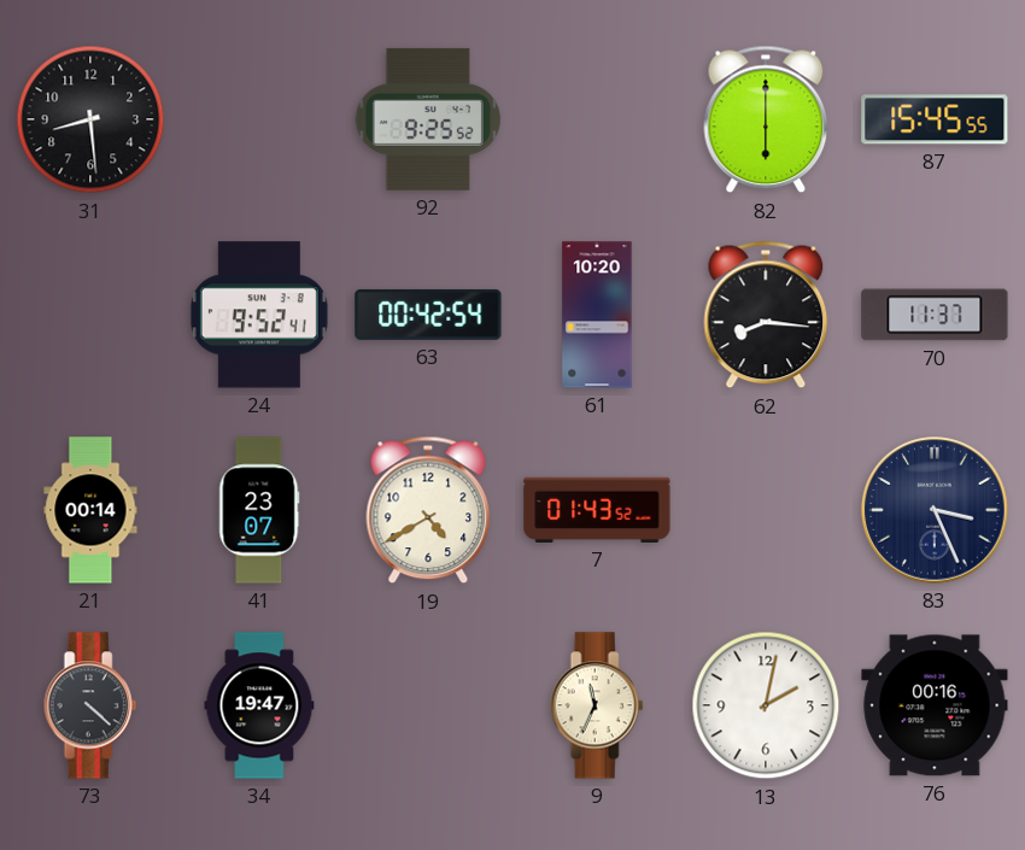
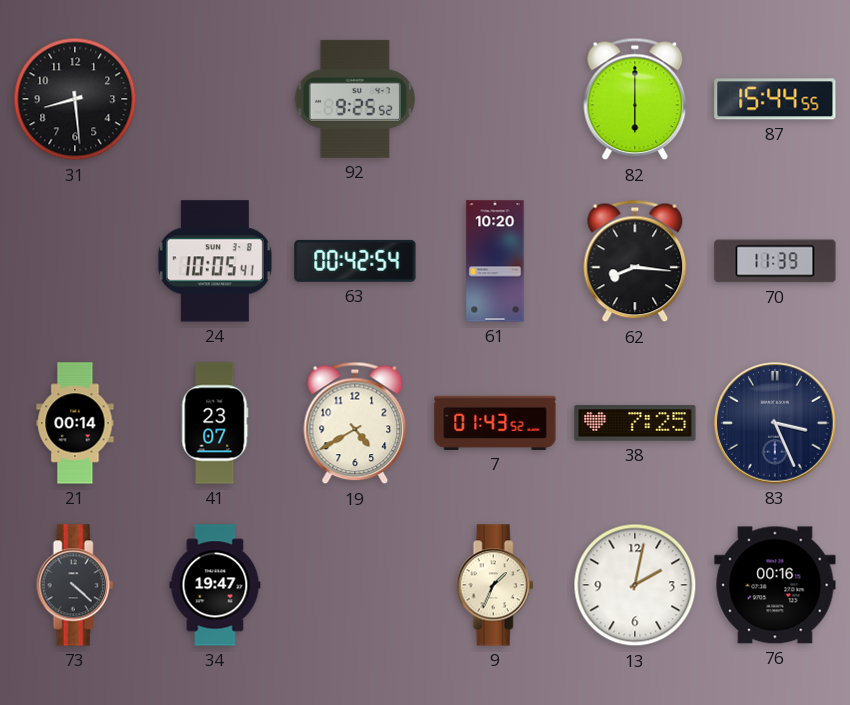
87: 15:45 -> 15:44
24: 9:52 -> 10:05
70: 11:37 -> 11:39
38: none -> 7:25
9: 11:34 -> 1:34
